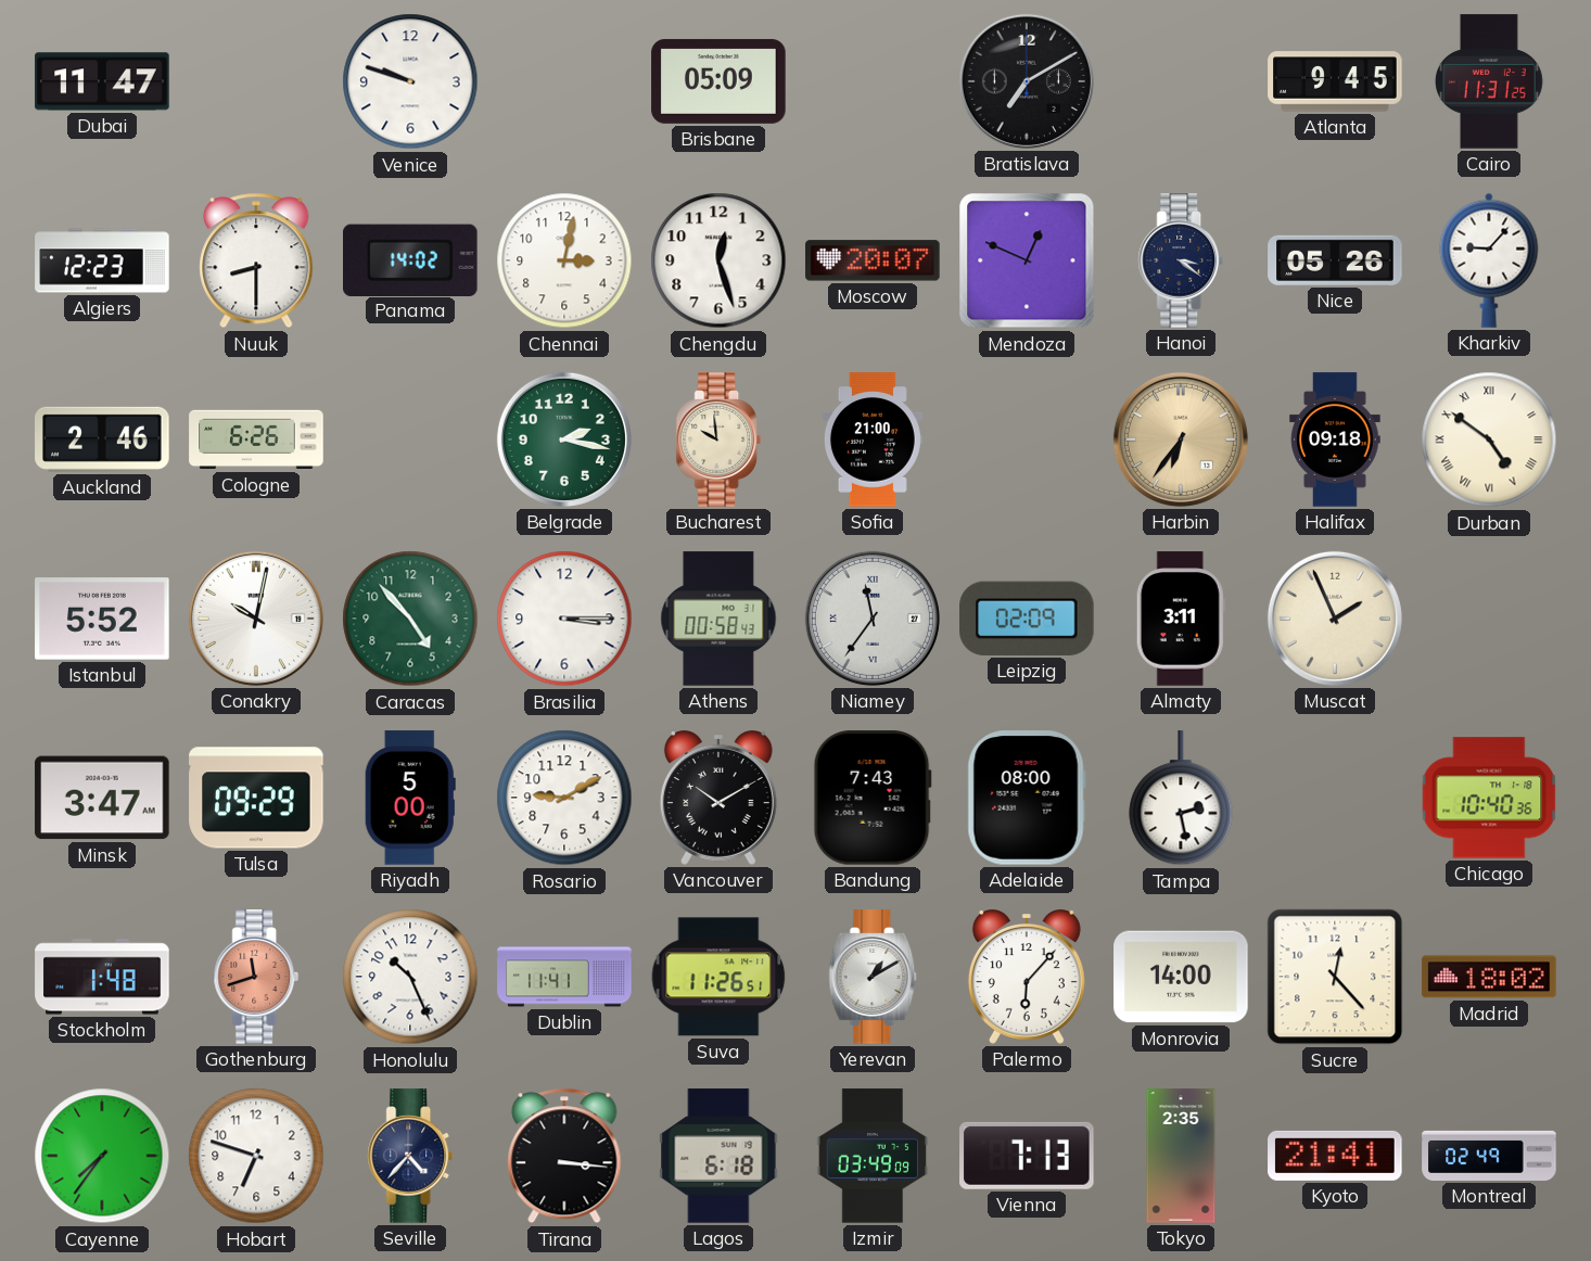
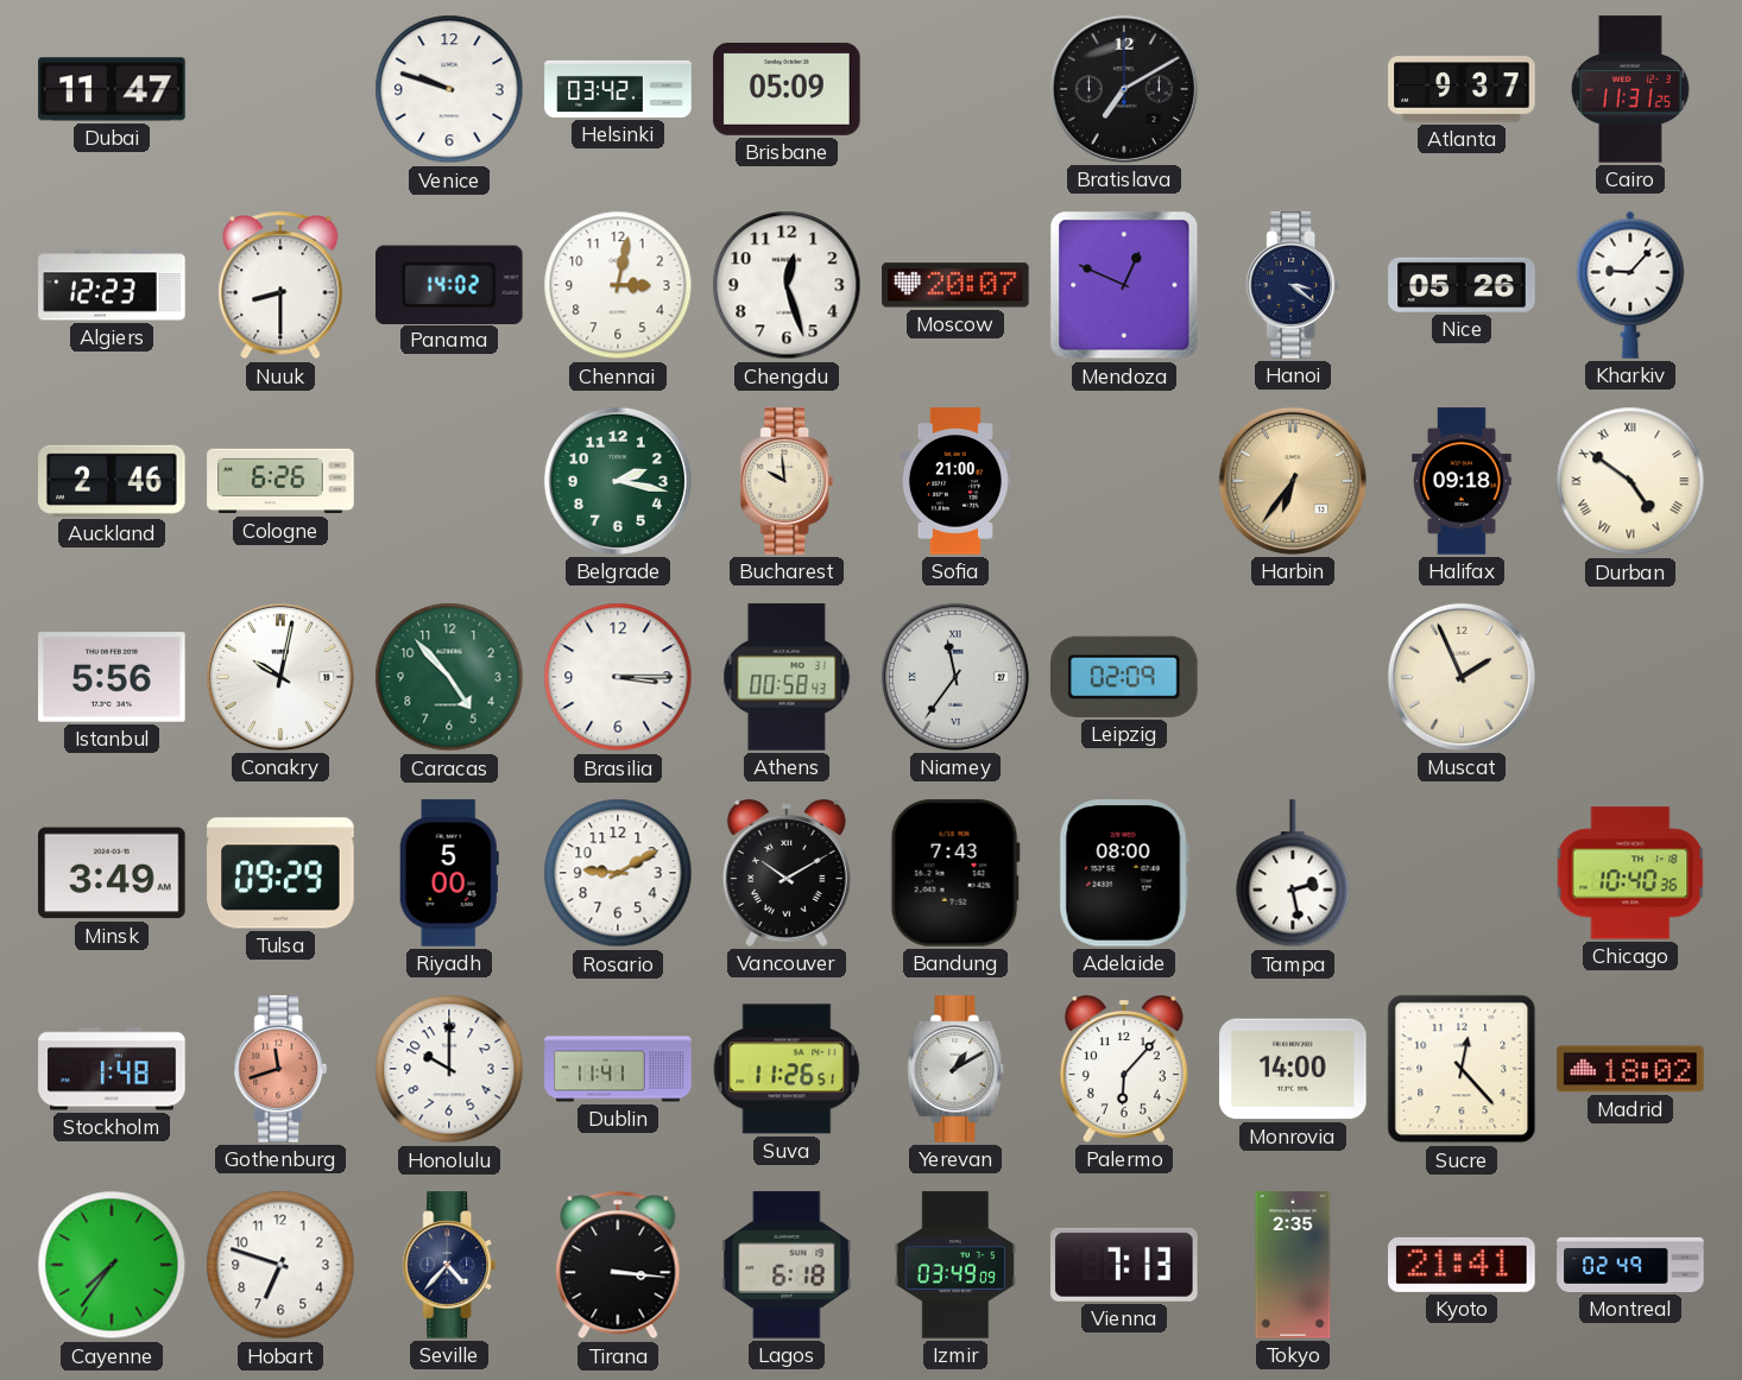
Helsinki: none -> 03:42
Atlanta: 9:45 -> 9:37
Istanbul: 5:52 -> 5:56
Almaty: 3:11 -> none
Minsk: 3:47 -> 3:49
Honolulu: 10:26 -> 10:00
